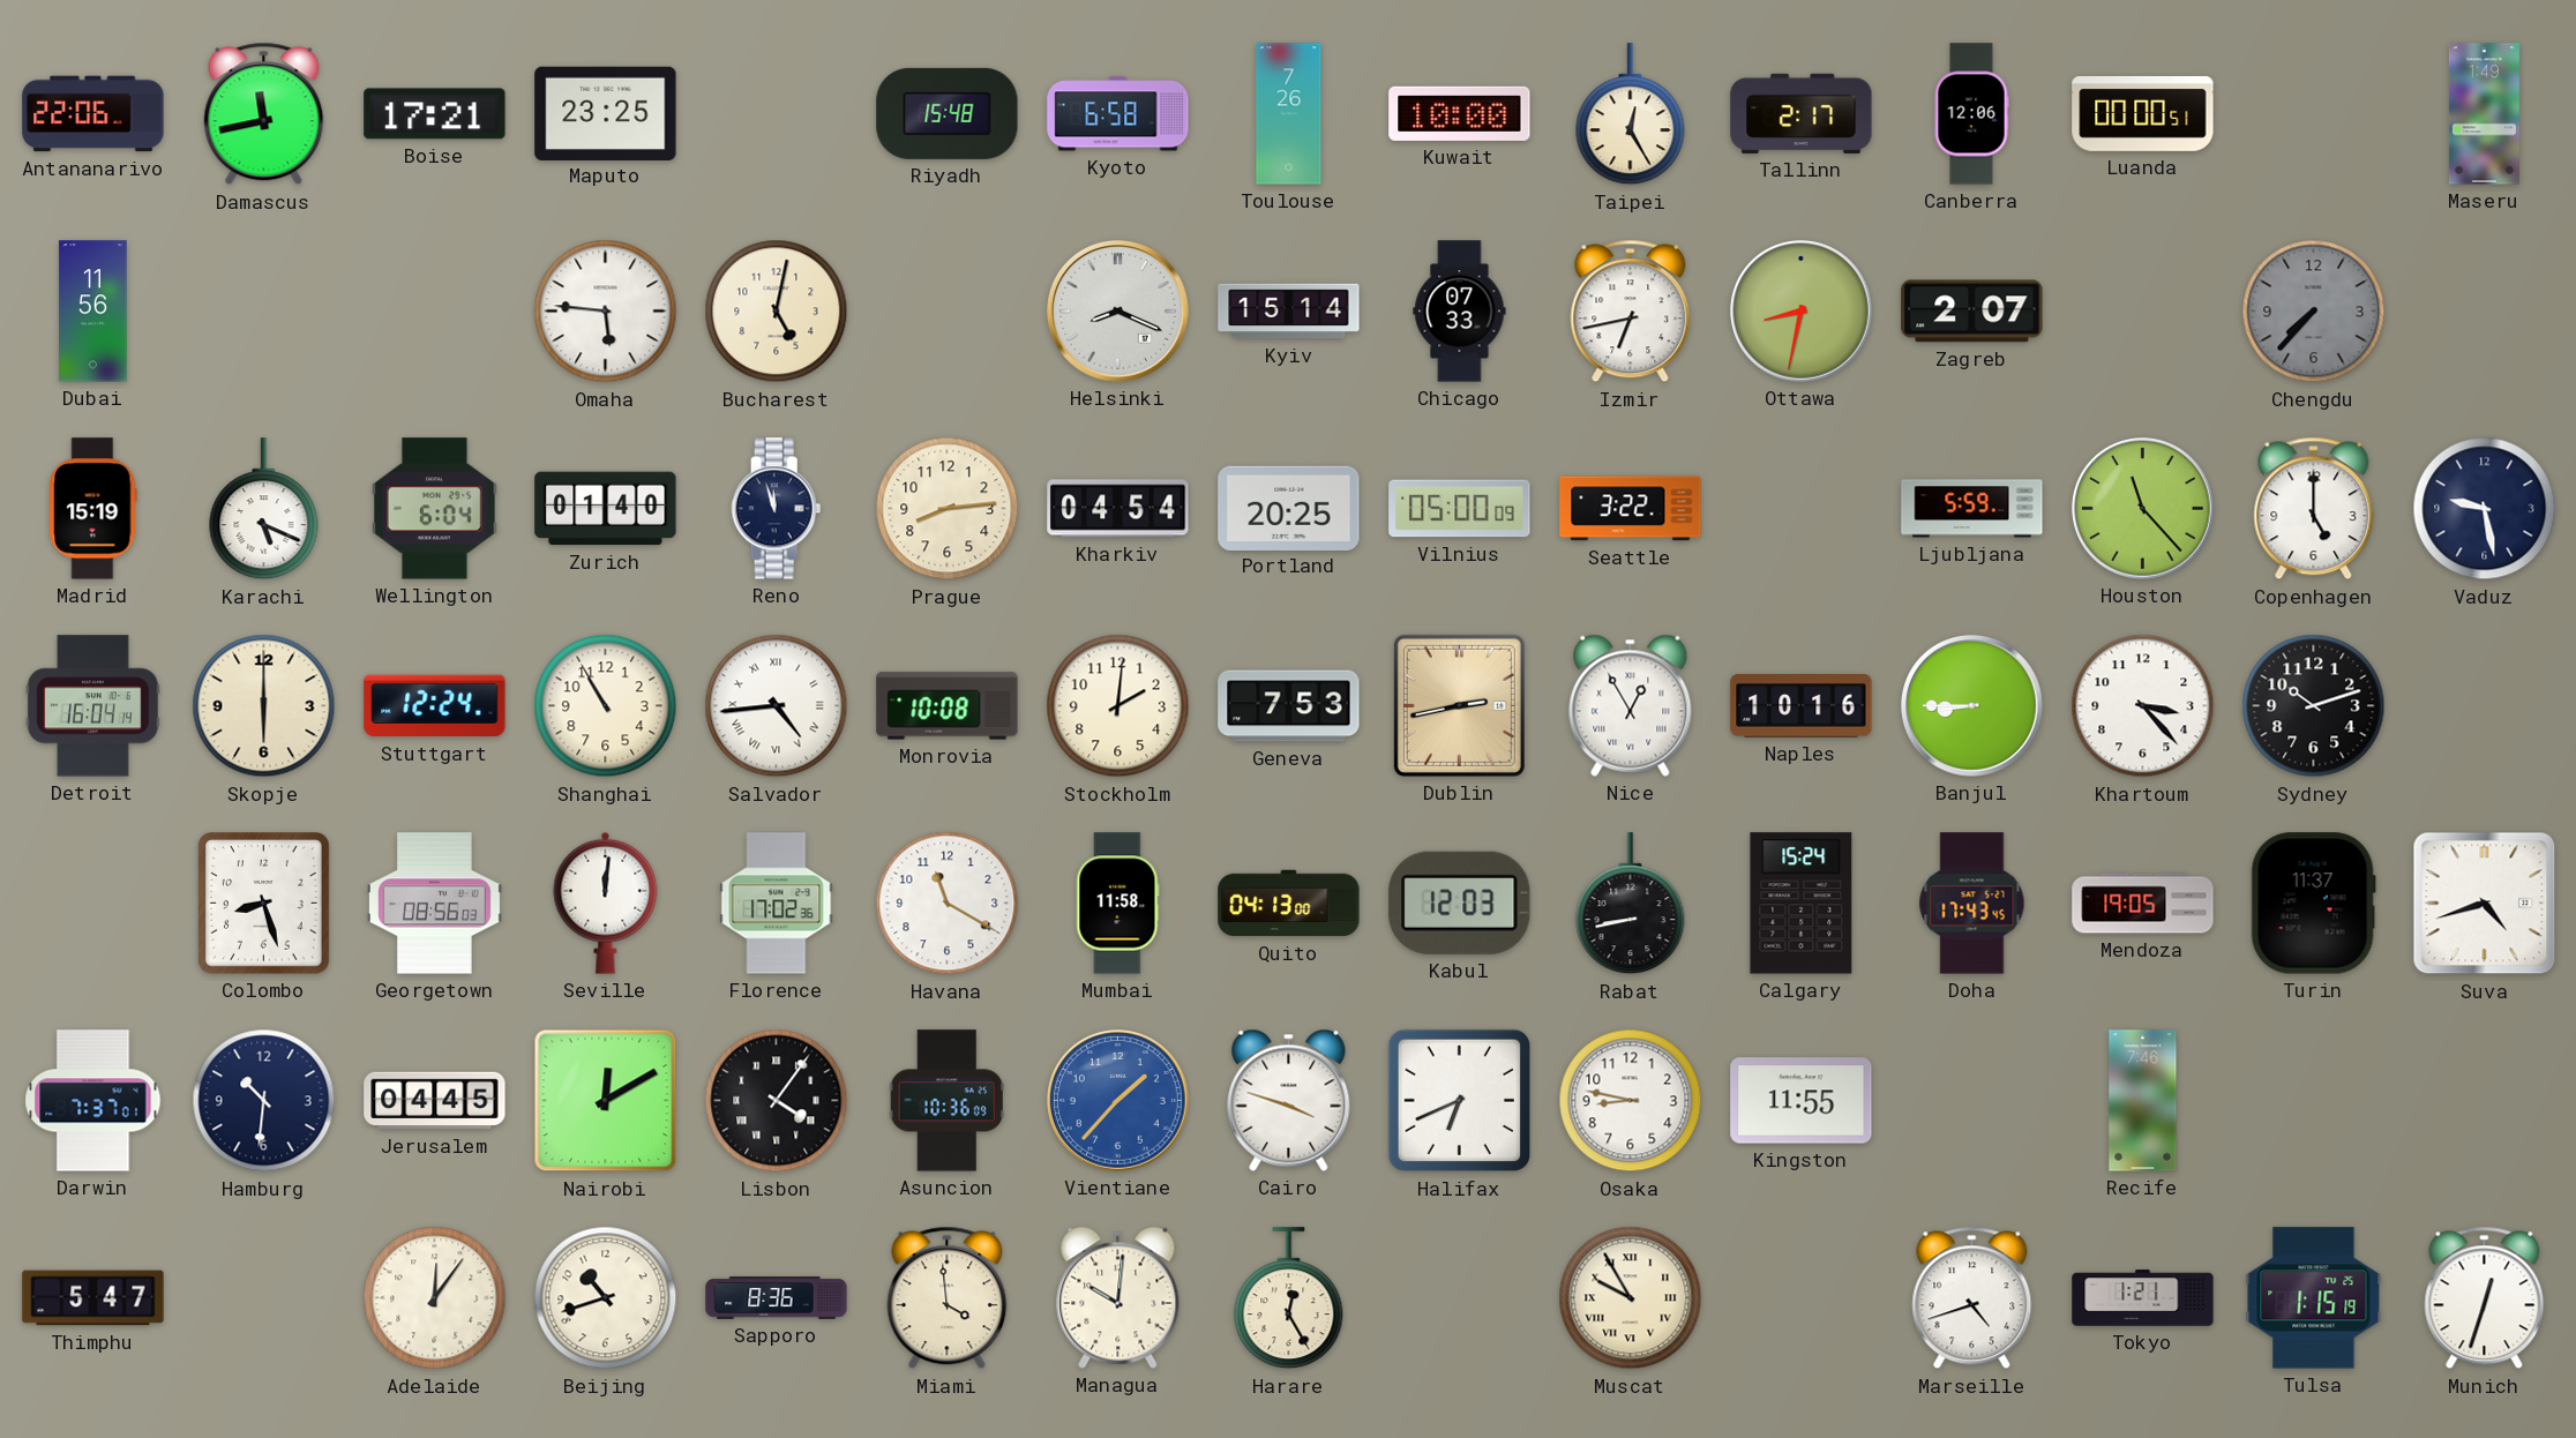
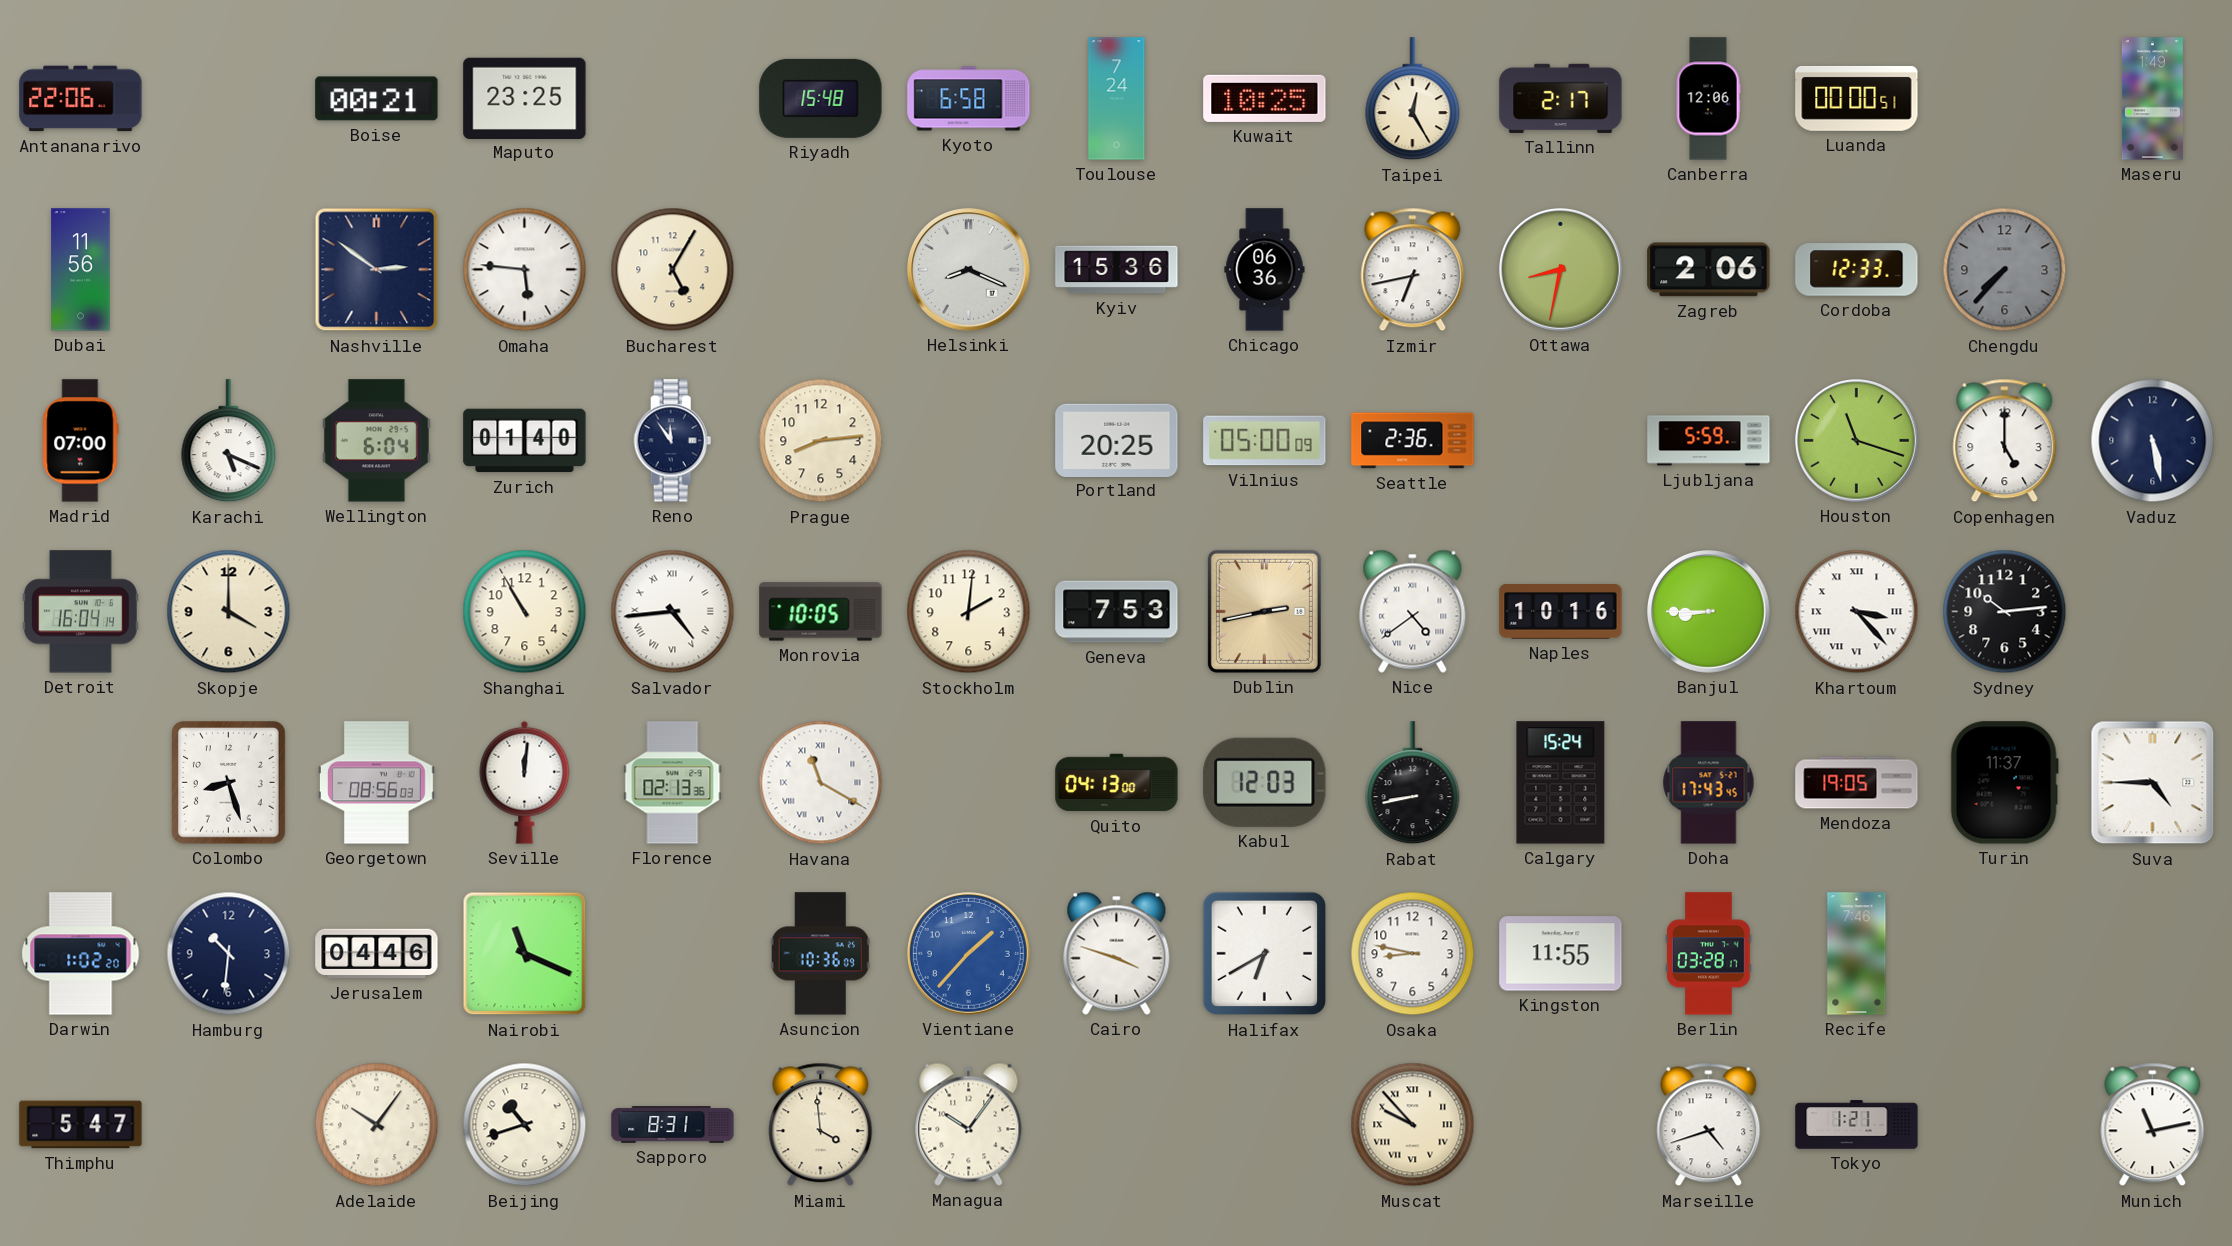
Damascus: 11:43 -> none
Boise: 17:21 -> 00:21
Toulouse: 7:26 -> 7:24
Kuwait: 10:00 -> 10:25
Nashville: none -> 2:51
Bucharest: 5:02 -> 5:05
Kyiv: 15:14 -> 15:36
Chicago: 07:33 -> 06:36
Zagreb: 2:07 -> 2:06
Cordoba: none -> 12:33
Madrid: 15:19 -> 07:00
Reno: 11:57 -> 11:54
Kharkiv: 04:54 -> none
Seattle: 3:22 -> 2:36
Houston: 11:23 -> 11:18
Vaduz: 9:28 -> 5:28
Skopje: 6:00 -> 4:00
Stuttgart: 12:24 -> none
Monrovia: 10:08 -> 10:05
Nice: 12:55 -> 4:39
Khartoum numerals: Arabic -> Roman
Sydney: 10:12 -> 10:14
Florence: 17:02 -> 02:13
Havana numerals: Arabic -> Roman
Mumbai: 11:58 -> none
Suva: 4:42 -> 4:45
Darwin: 7:37 -> 1:02
Jerusalem: 04:45 -> 04:46
Nairobi: 12:10 -> 11:19
Lisbon: 4:06 -> none
Halifax: 6:41 -> 6:40
Berlin: none -> 03:28
Adelaide: 12:06 -> 10:06
Sapporo: 8:36 -> 8:31
Managua: 10:01 -> 10:06
Harare: 12:25 -> none
Muscat: 9:55 -> 9:53
Tulsa: 1:15 -> none
Munich: 12:33 -> 11:13
